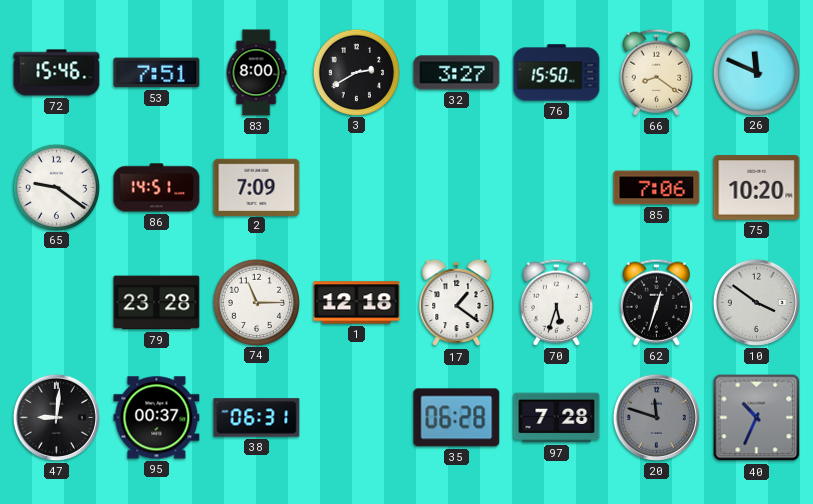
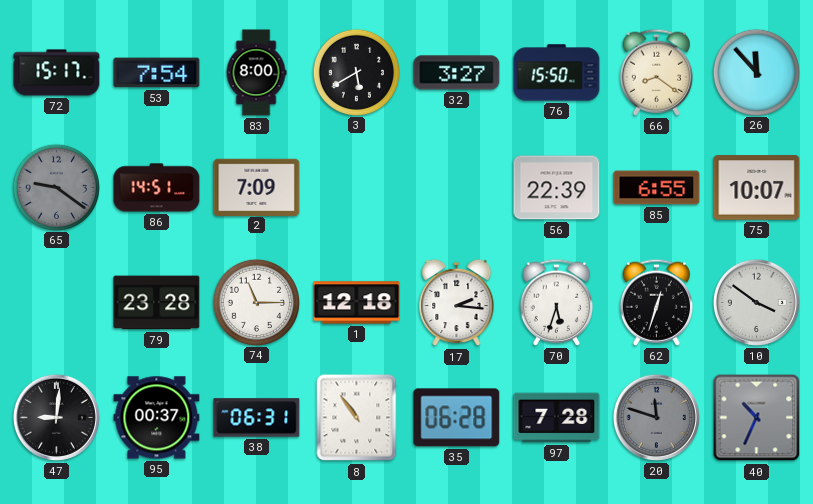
72: 15:46 -> 15:17
53: 7:51 -> 7:54
3: 2:40 -> 5:40
26: 11:49 -> 11:53
65 dial: white -> grey
56: none -> 22:39
85: 7:06 -> 6:55
75: 10:20 -> 10:07
17: 1:21 -> 2:16
8: none -> 10:54
